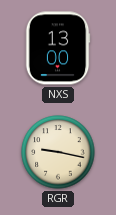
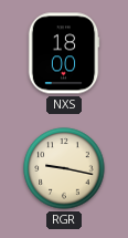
NXS: 13:00 -> 18:00
